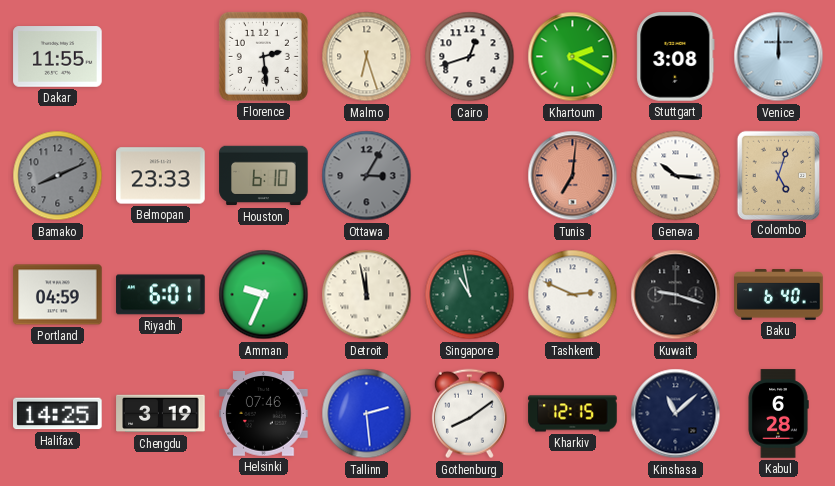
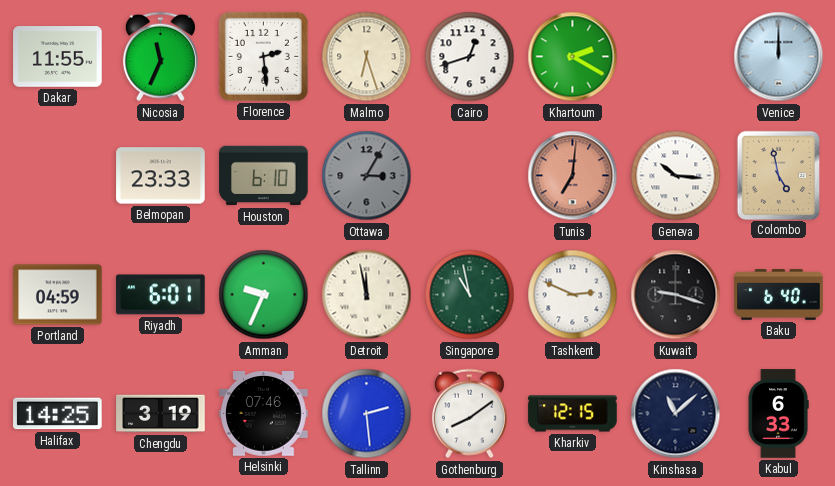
Nicosia: none -> 11:34
Stuttgart: 3:08 -> none
Bamako: 8:11 -> none
Colombo: 5:03 -> 4:58
Kabul: 6:28 -> 6:33
